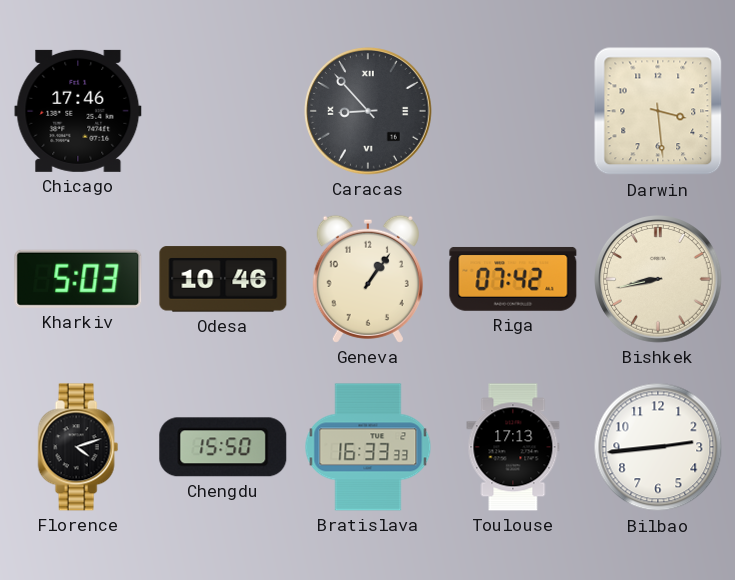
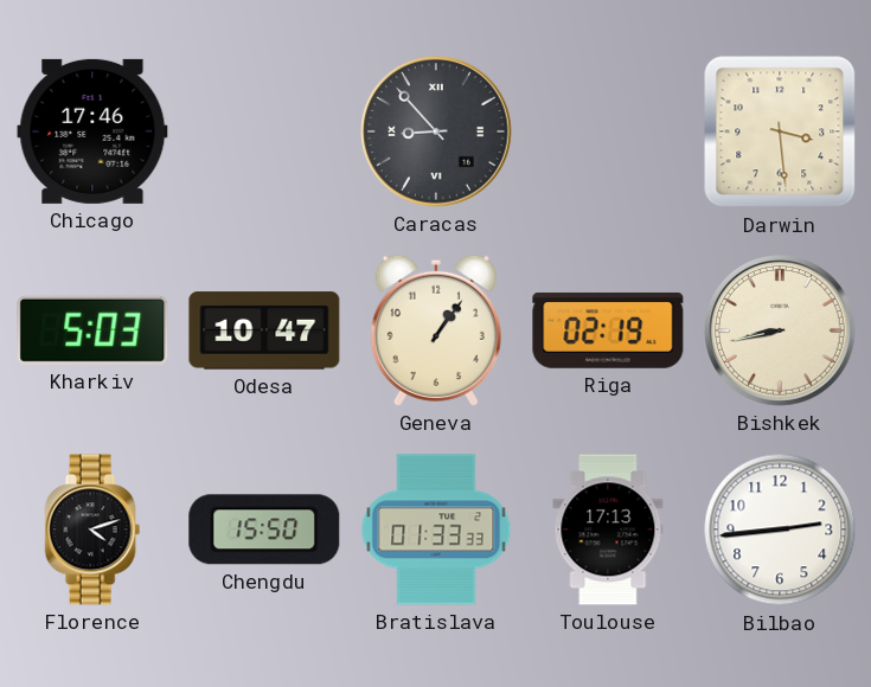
Odesa: 10:46 -> 10:47
Riga: 07:42 -> 02:19
Bratislava: 16:33 -> 01:33
